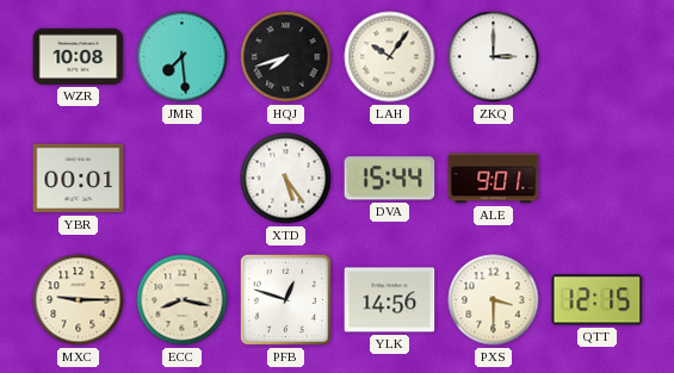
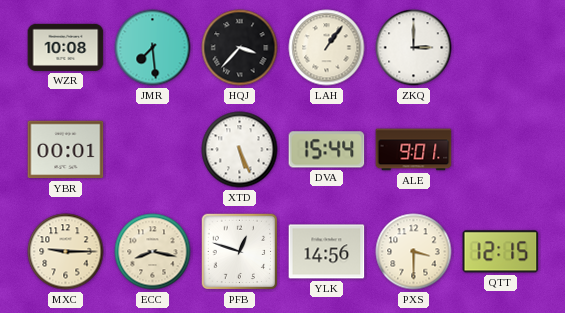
HQJ: 7:42 -> 3:37
LAH: 10:06 -> 1:06
XTD: 5:24 -> 5:26
